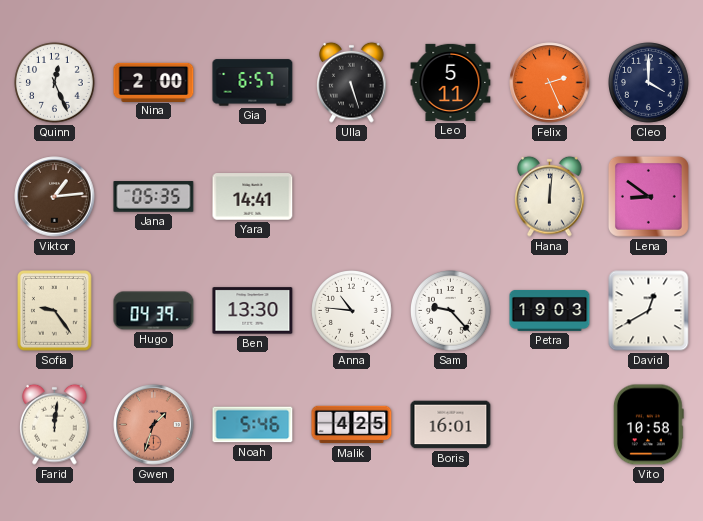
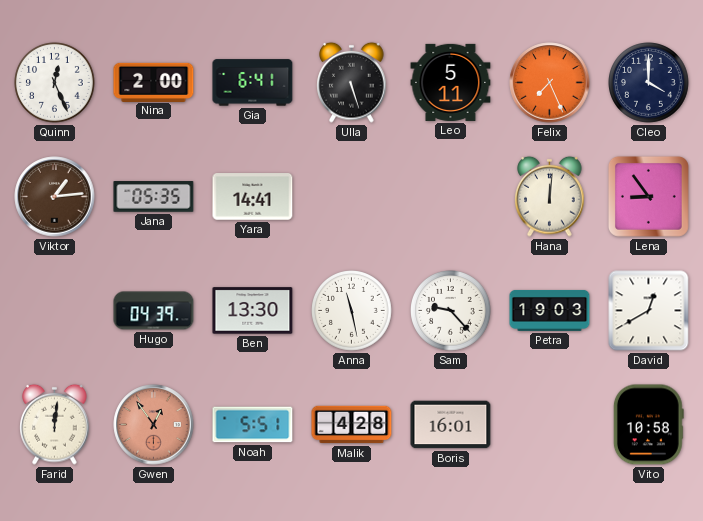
Gia: 6:57 -> 6:41
Felix: 2:26 -> 7:26
Lena: 8:51 -> 8:54
Sofia: 9:24 -> none
Anna: 10:46 -> 11:28
Gwen: 1:33 -> 12:54
Noah: 5:46 -> 5:51
Malik: 4:25 -> 4:28
